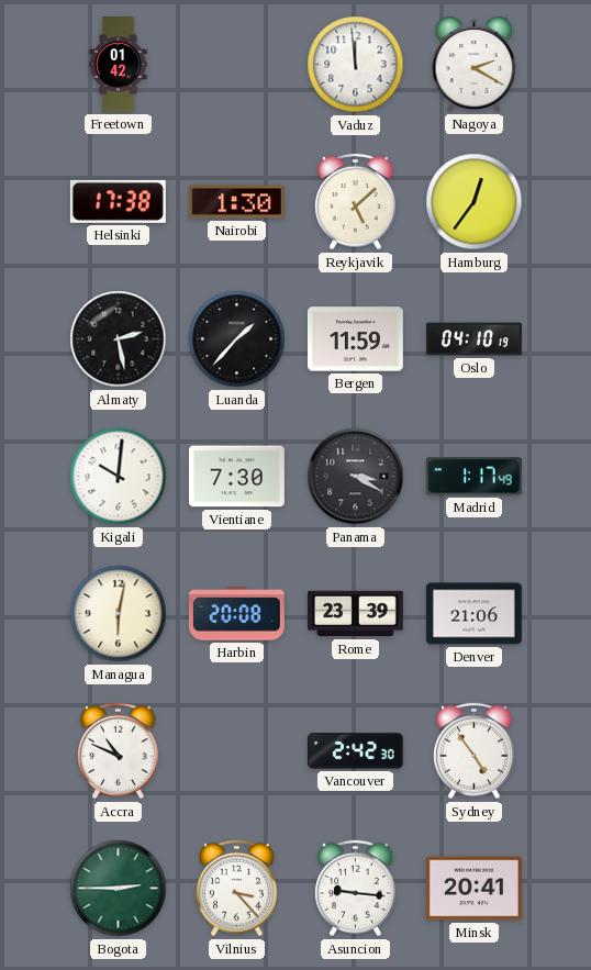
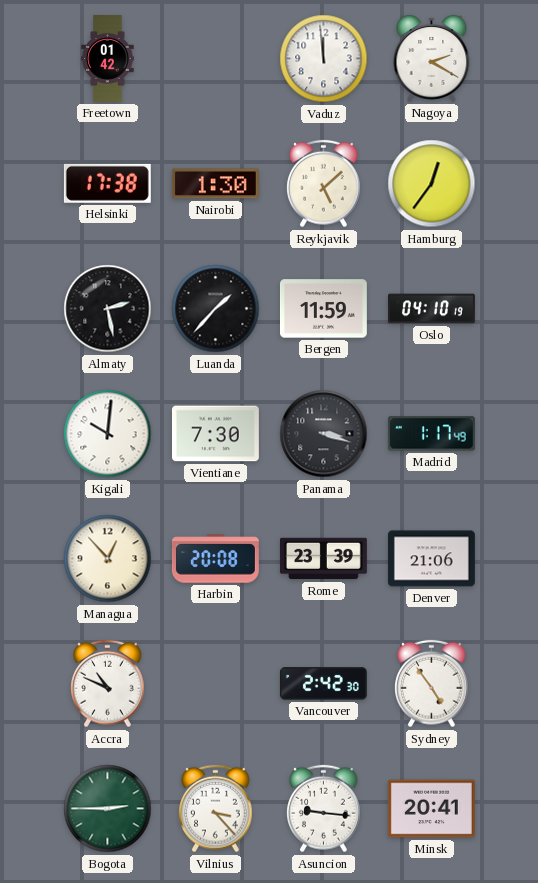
Panama: 3:20 -> 3:18
Managua: 6:02 -> 12:53
